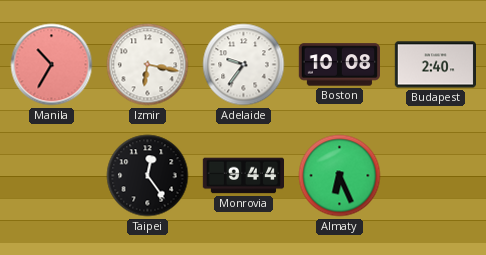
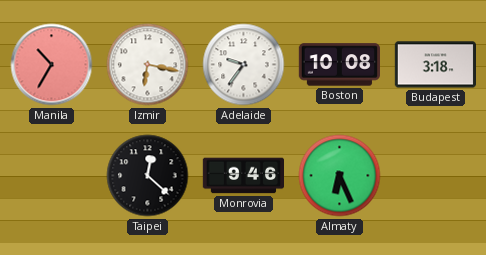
Budapest: 2:40 -> 3:18
Taipei: 12:24 -> 12:22
Monrovia: 9:44 -> 9:46
